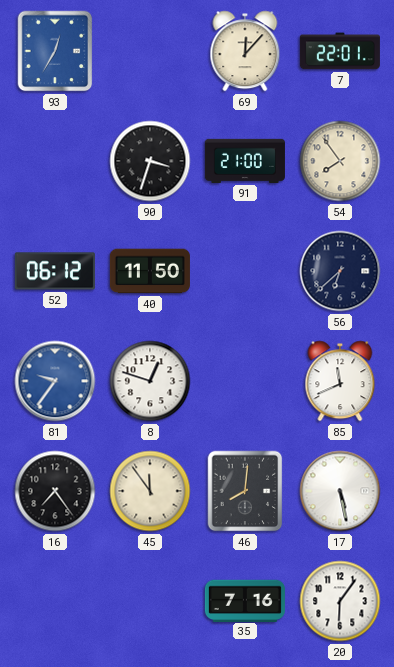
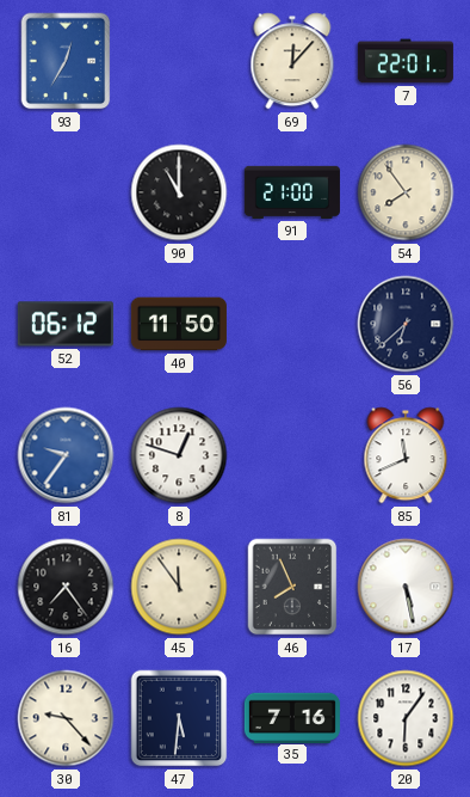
90: 3:33 -> 11:00
46: 8:01 -> 7:56
30: none -> 9:23
47: none -> 5:31
